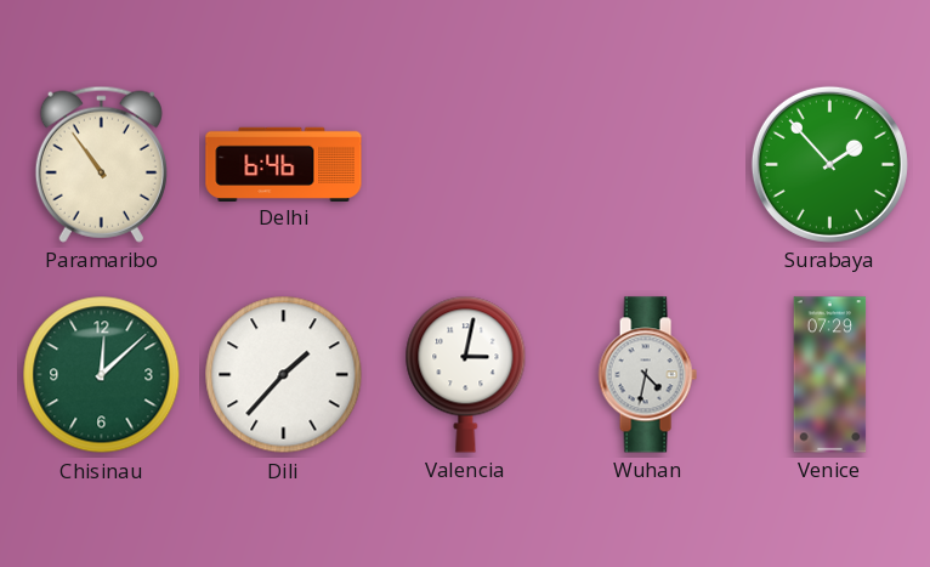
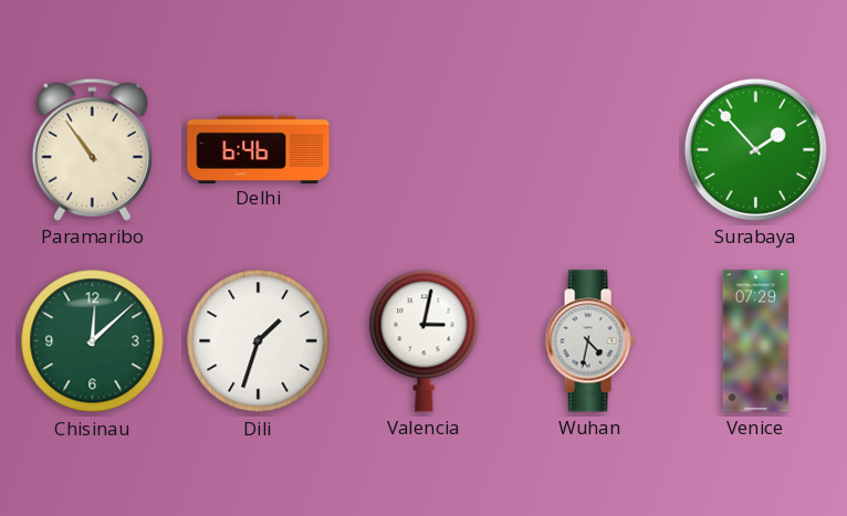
Dili: 1:37 -> 1:33
